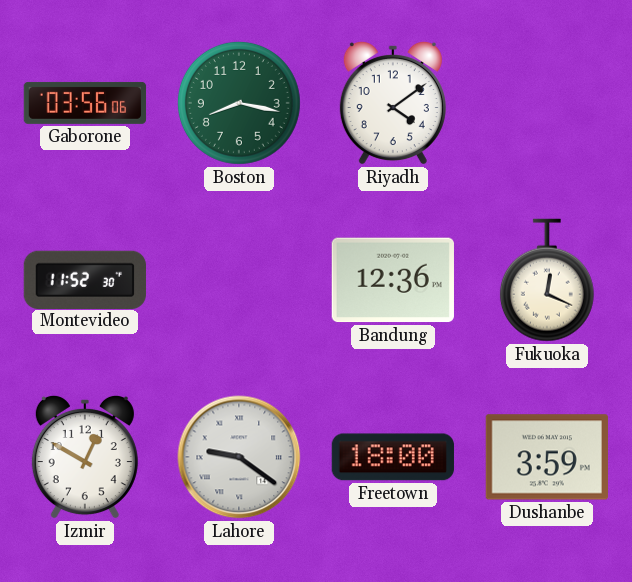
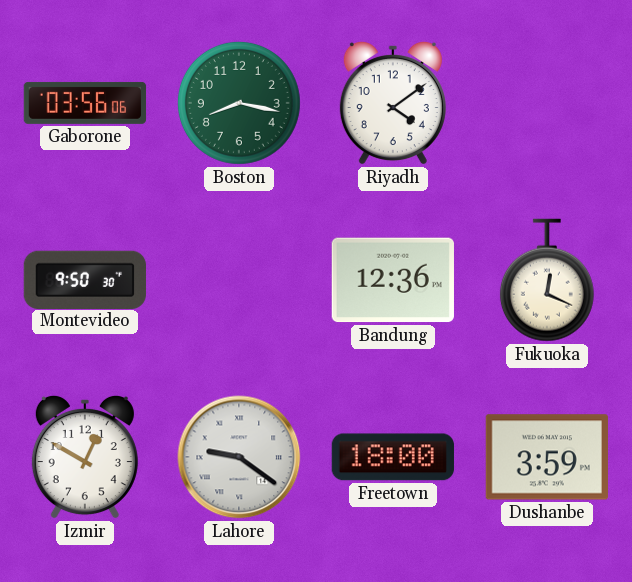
Montevideo: 11:52 -> 9:50
